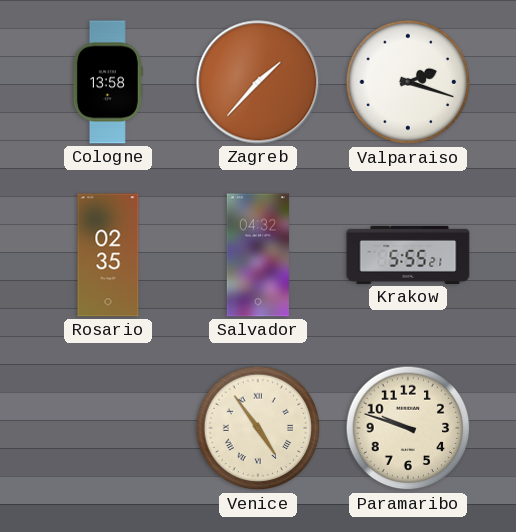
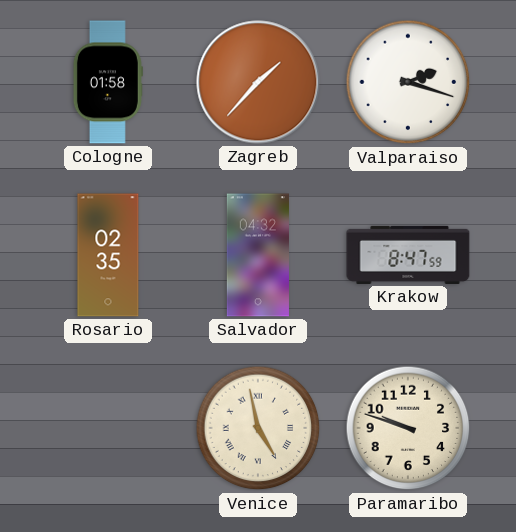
Cologne: 13:58 -> 01:58
Krakow: 5:55 -> 8:47
Venice: 4:54 -> 4:58
